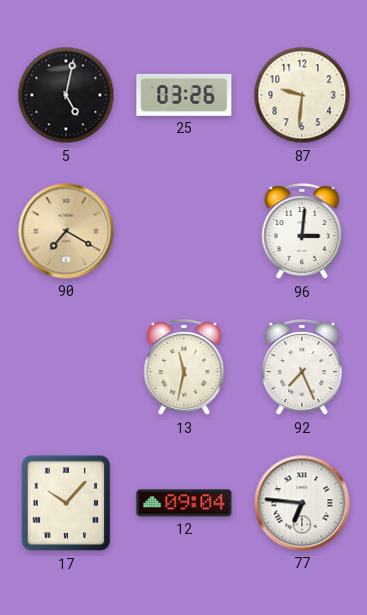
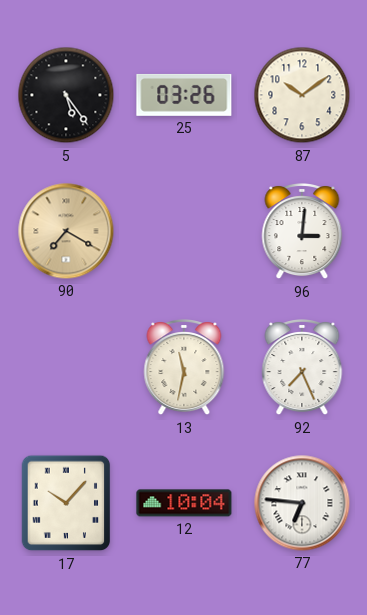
5: 5:02 -> 5:24
87: 9:31 -> 10:09
12: 09:04 -> 10:04
